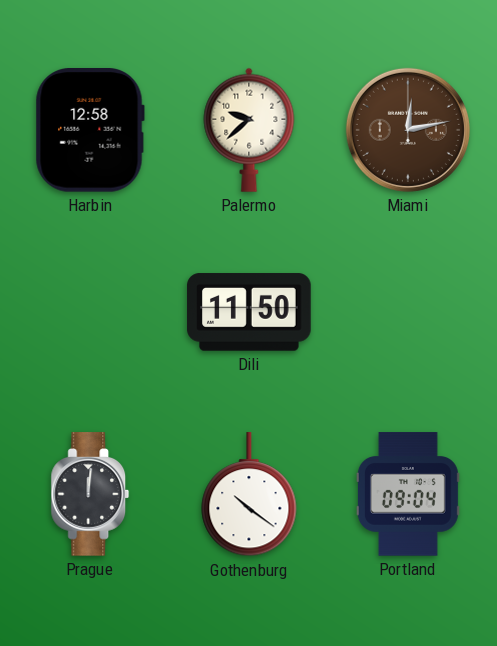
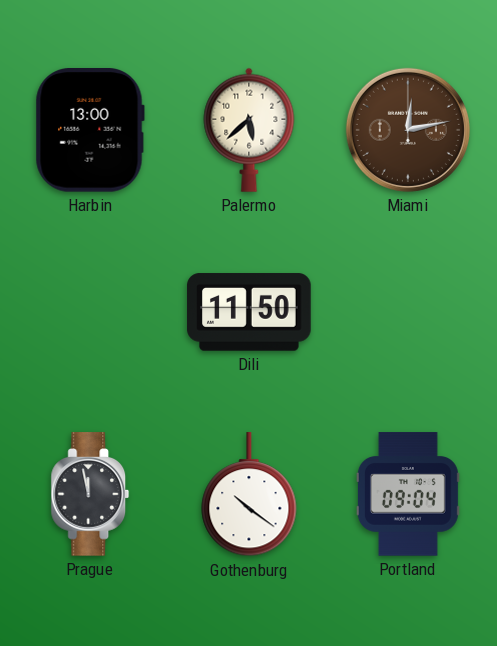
Harbin: 12:58 -> 13:00
Palermo: 9:38 -> 5:38
Prague: 12:01 -> 11:58
